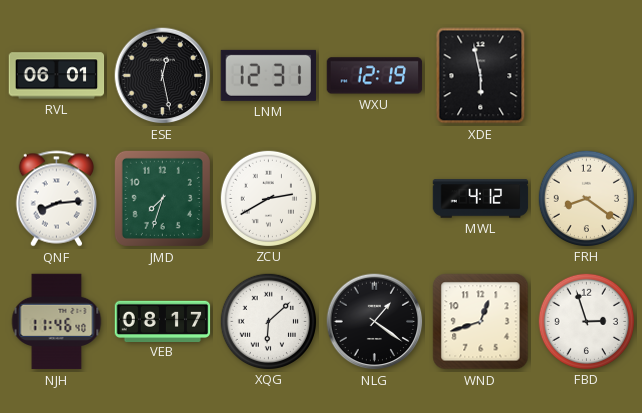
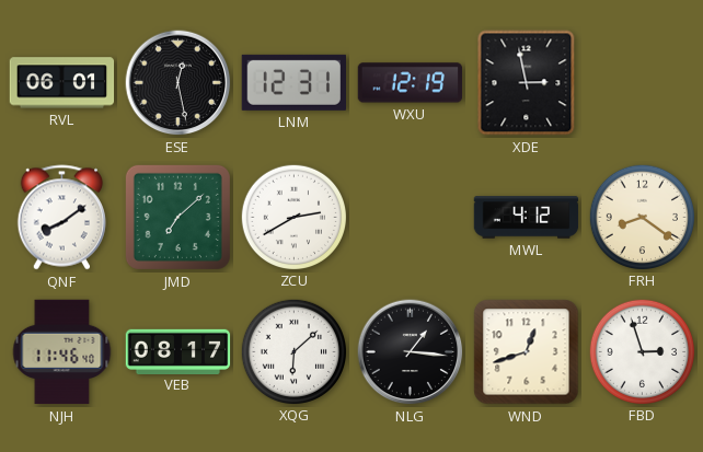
XDE: 5:58 -> 2:58
QNF: 8:14 -> 8:09
JMD: 7:33 -> 7:08
NLG: 1:21 -> 1:16
